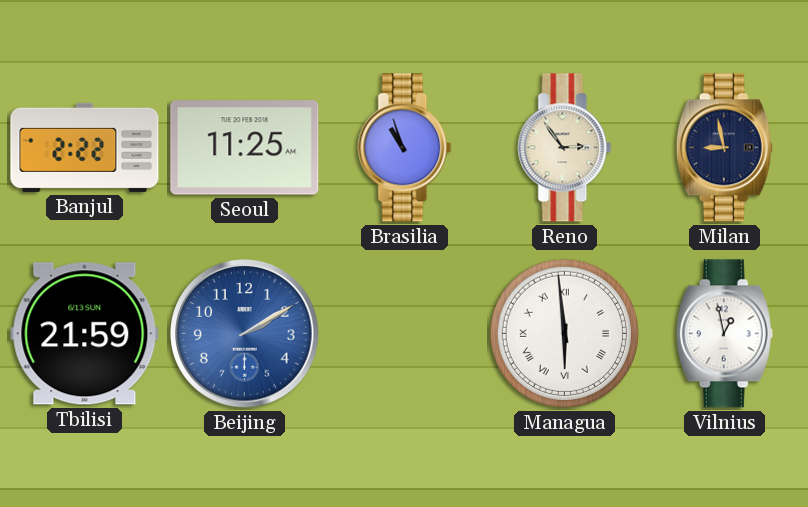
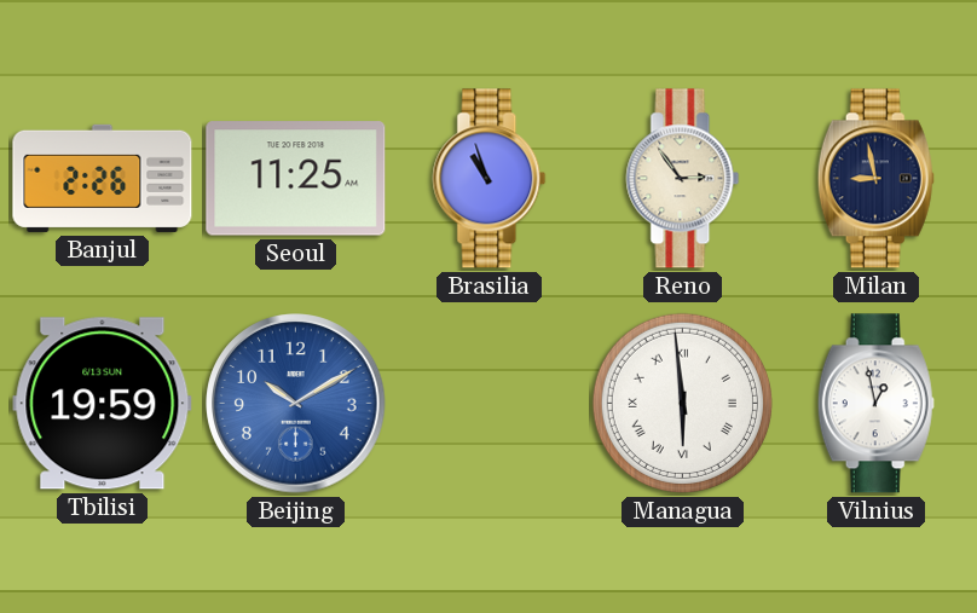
Banjul: 2:22 -> 2:26
Tbilisi: 21:59 -> 19:59
Beijing: 2:10 -> 10:10
